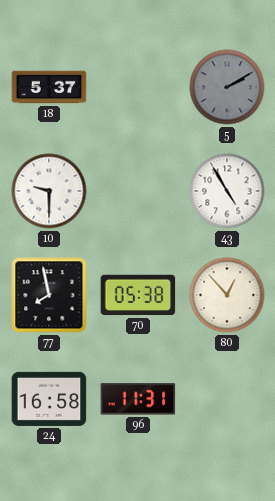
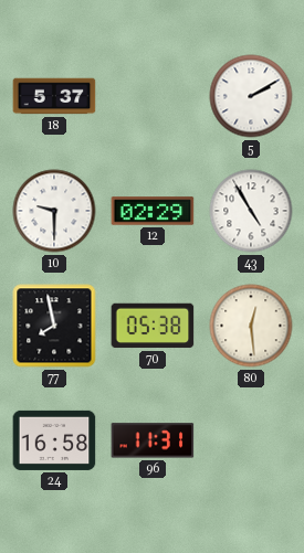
5 dial: grey -> white
12: none -> 02:29
80: 12:53 -> 12:29
